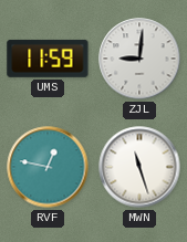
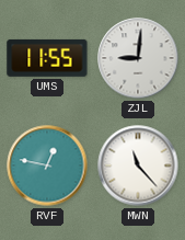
UMS: 11:59 -> 11:55
MWN: 11:27 -> 11:23
